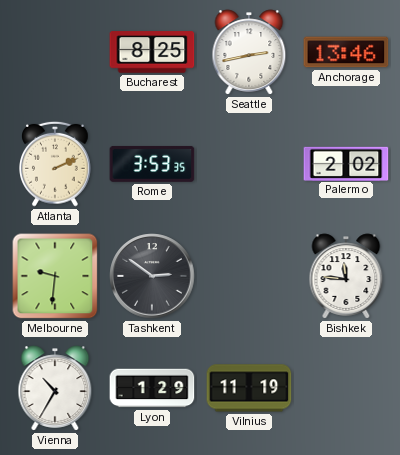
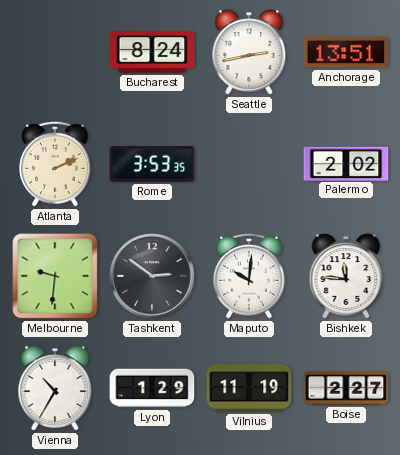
Bucharest: 8:25 -> 8:24
Anchorage: 13:46 -> 13:51
Maputo: none -> 10:01
Boise: none -> 2:27
